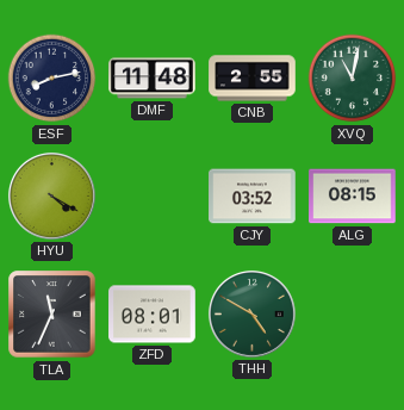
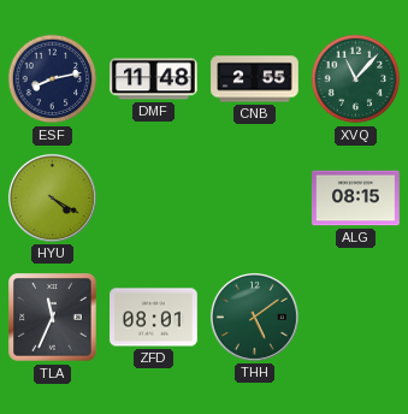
XVQ: 11:02 -> 11:07
CJY: 03:52 -> none
THH: 4:50 -> 5:09
